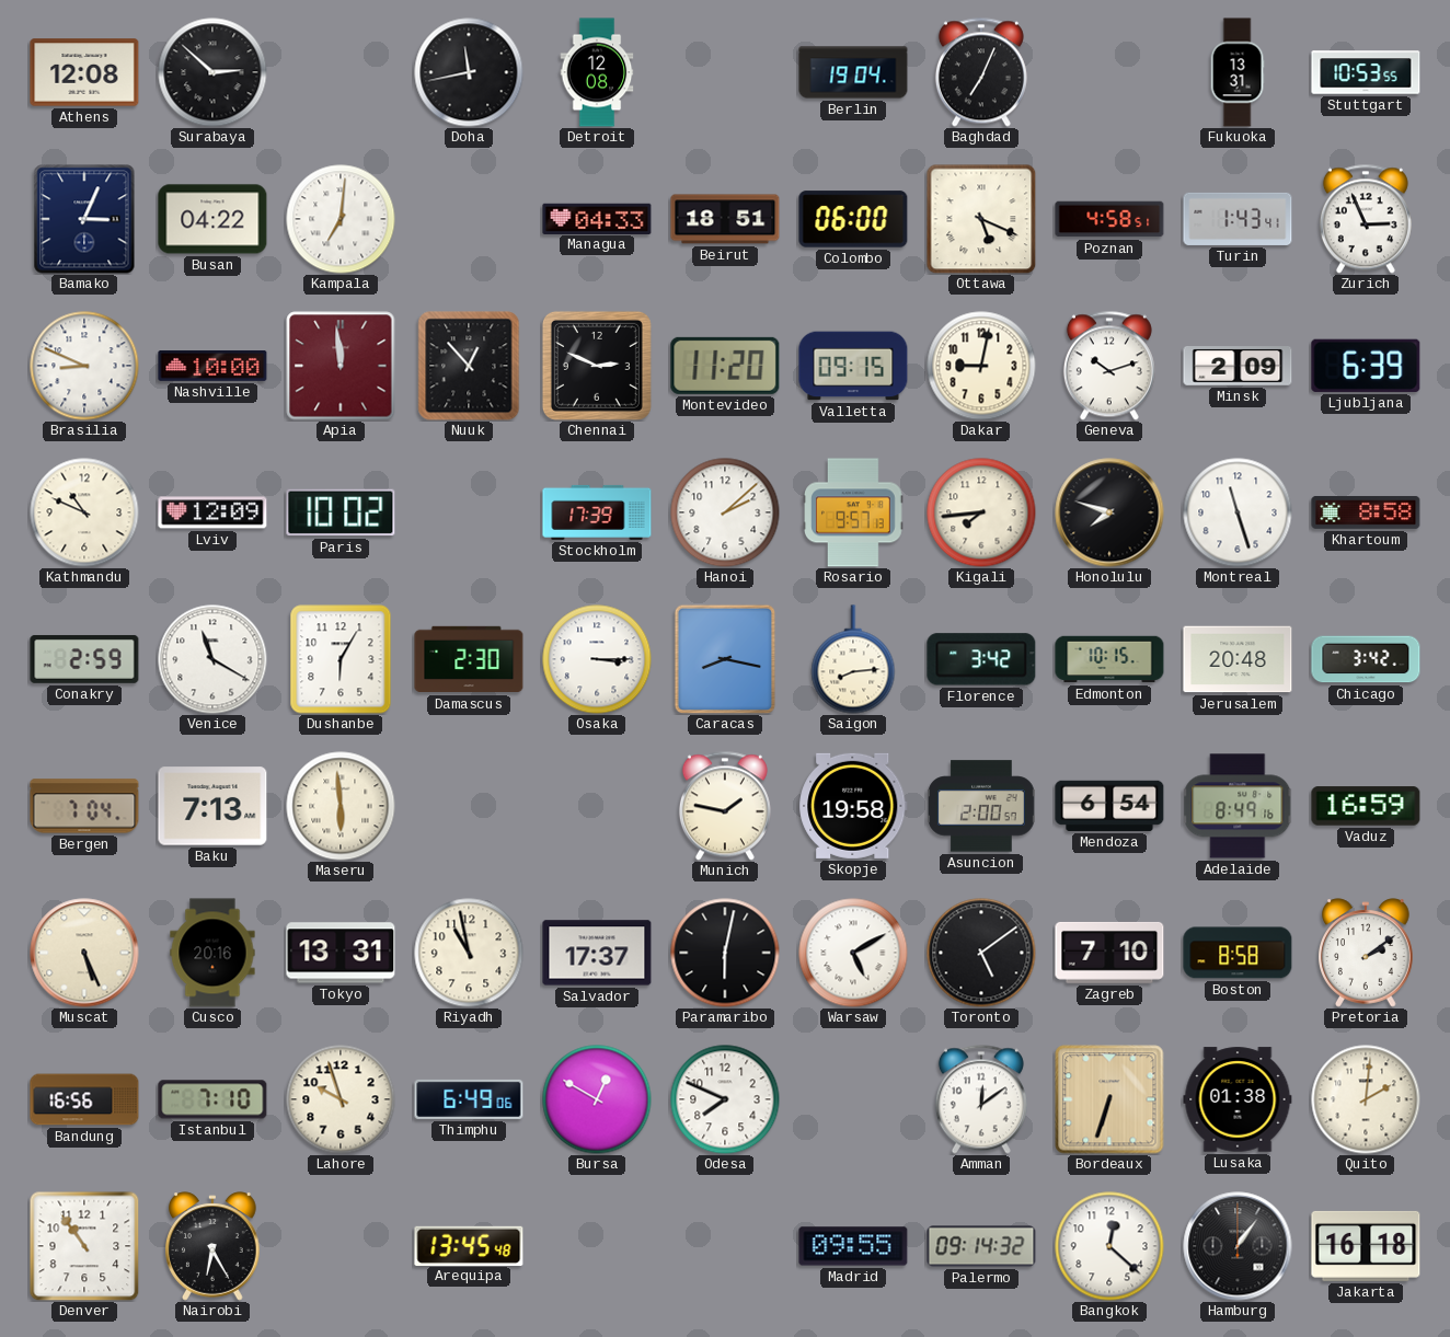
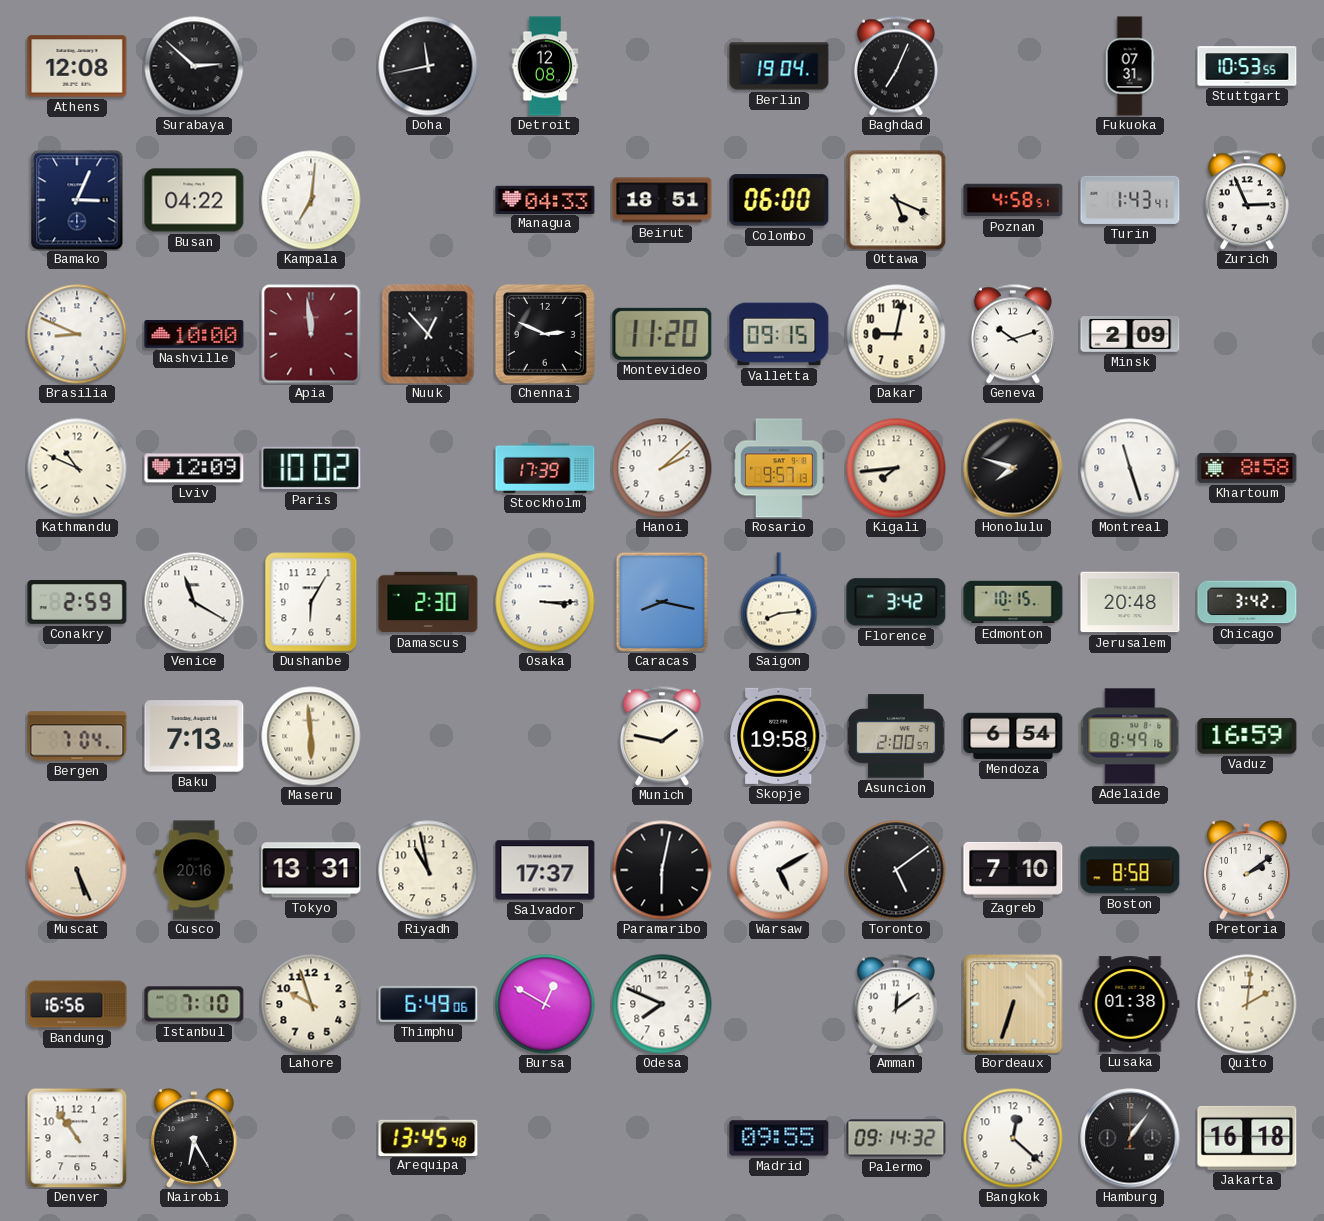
Fukuoka: 13:31 -> 07:31
Ljubljana: 6:39 -> none
